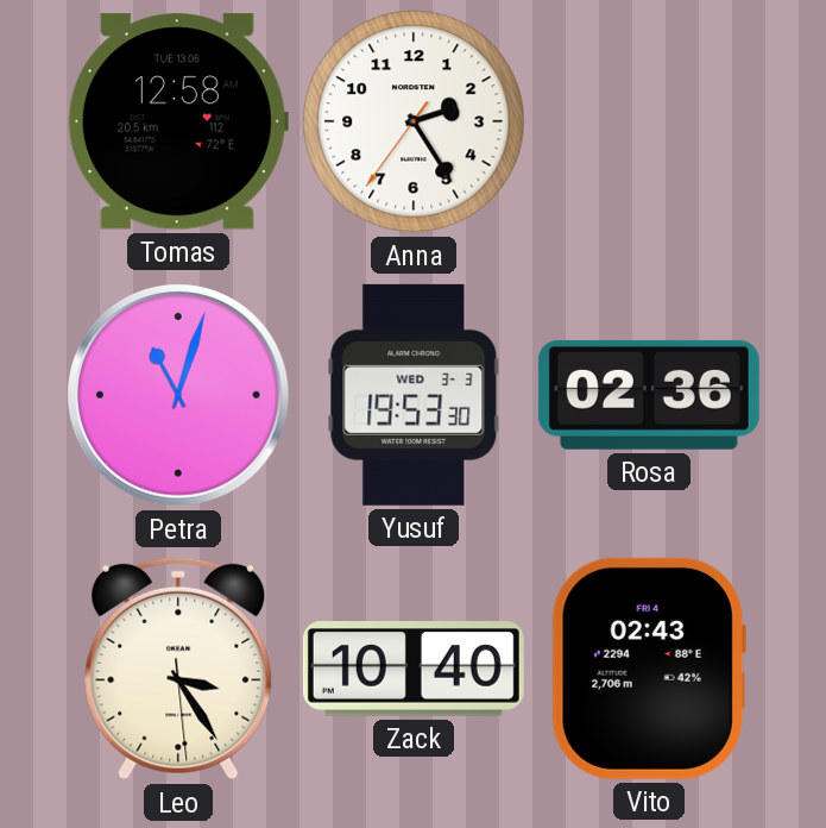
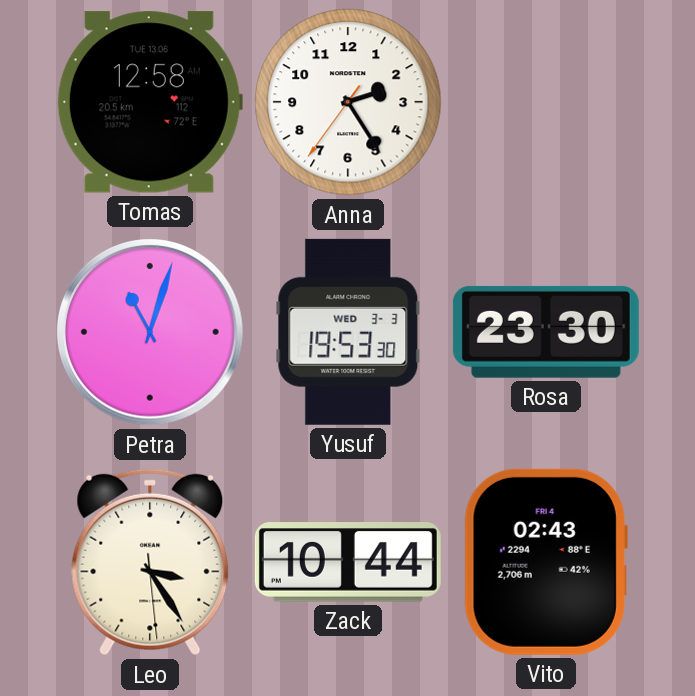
Rosa: 02:36 -> 23:30
Zack: 10:40 -> 10:44
